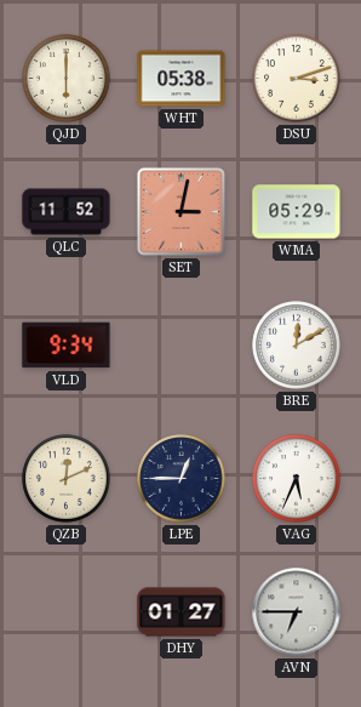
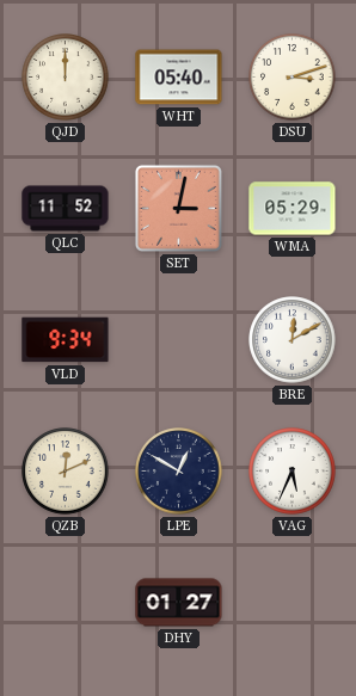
QJD: 6:00 -> 12:00
WHT: 05:38 -> 05:40
LPE: 12:45 -> 12:50
AVN: 6:45 -> none
